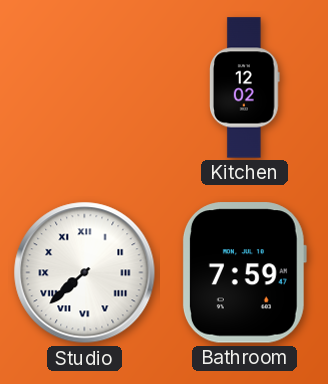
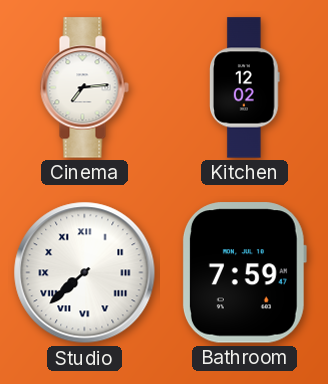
Cinema: none -> 7:14
